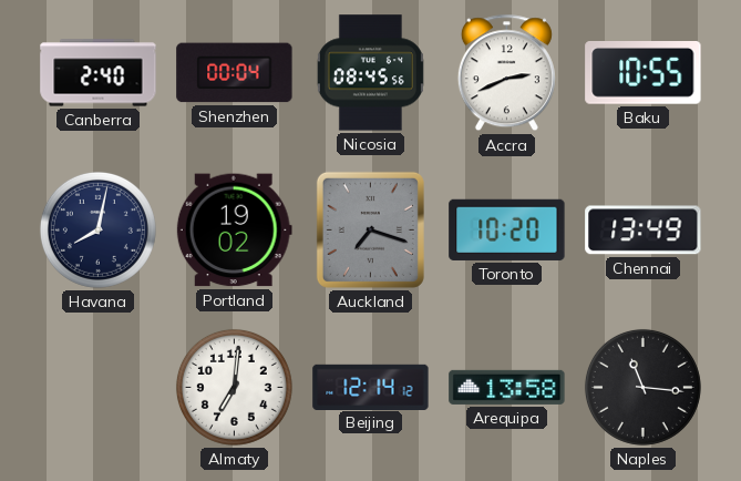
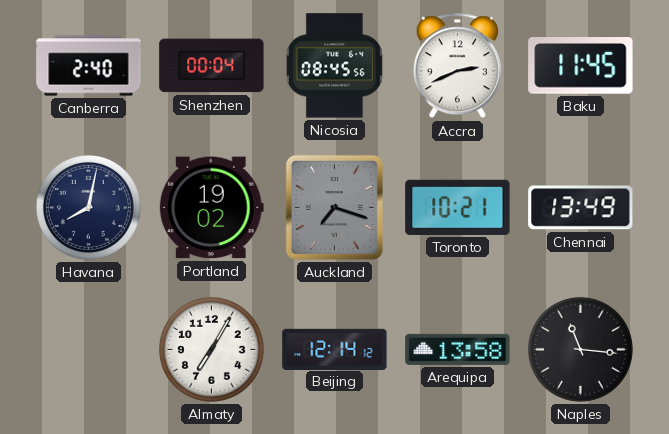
Baku: 10:55 -> 11:45
Toronto: 10:20 -> 10:21
Almaty: 7:01 -> 7:05
